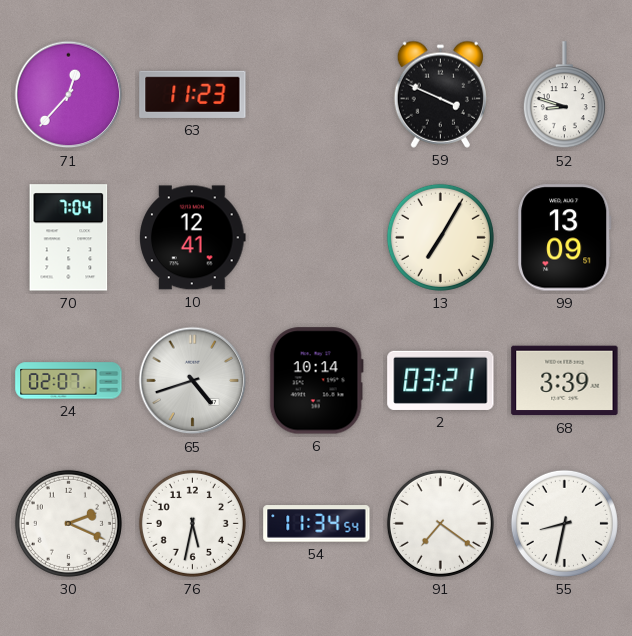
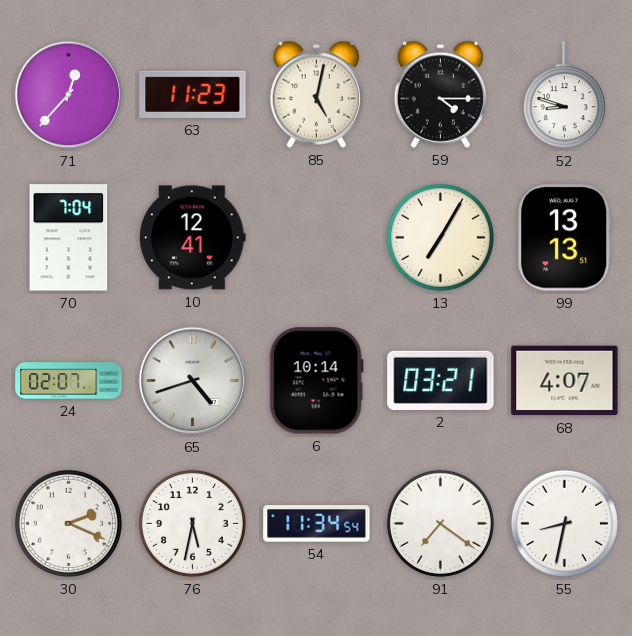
85: none -> 5:02
59: 3:49 -> 4:15
99: 13:09 -> 13:13
68: 3:39 -> 4:07
